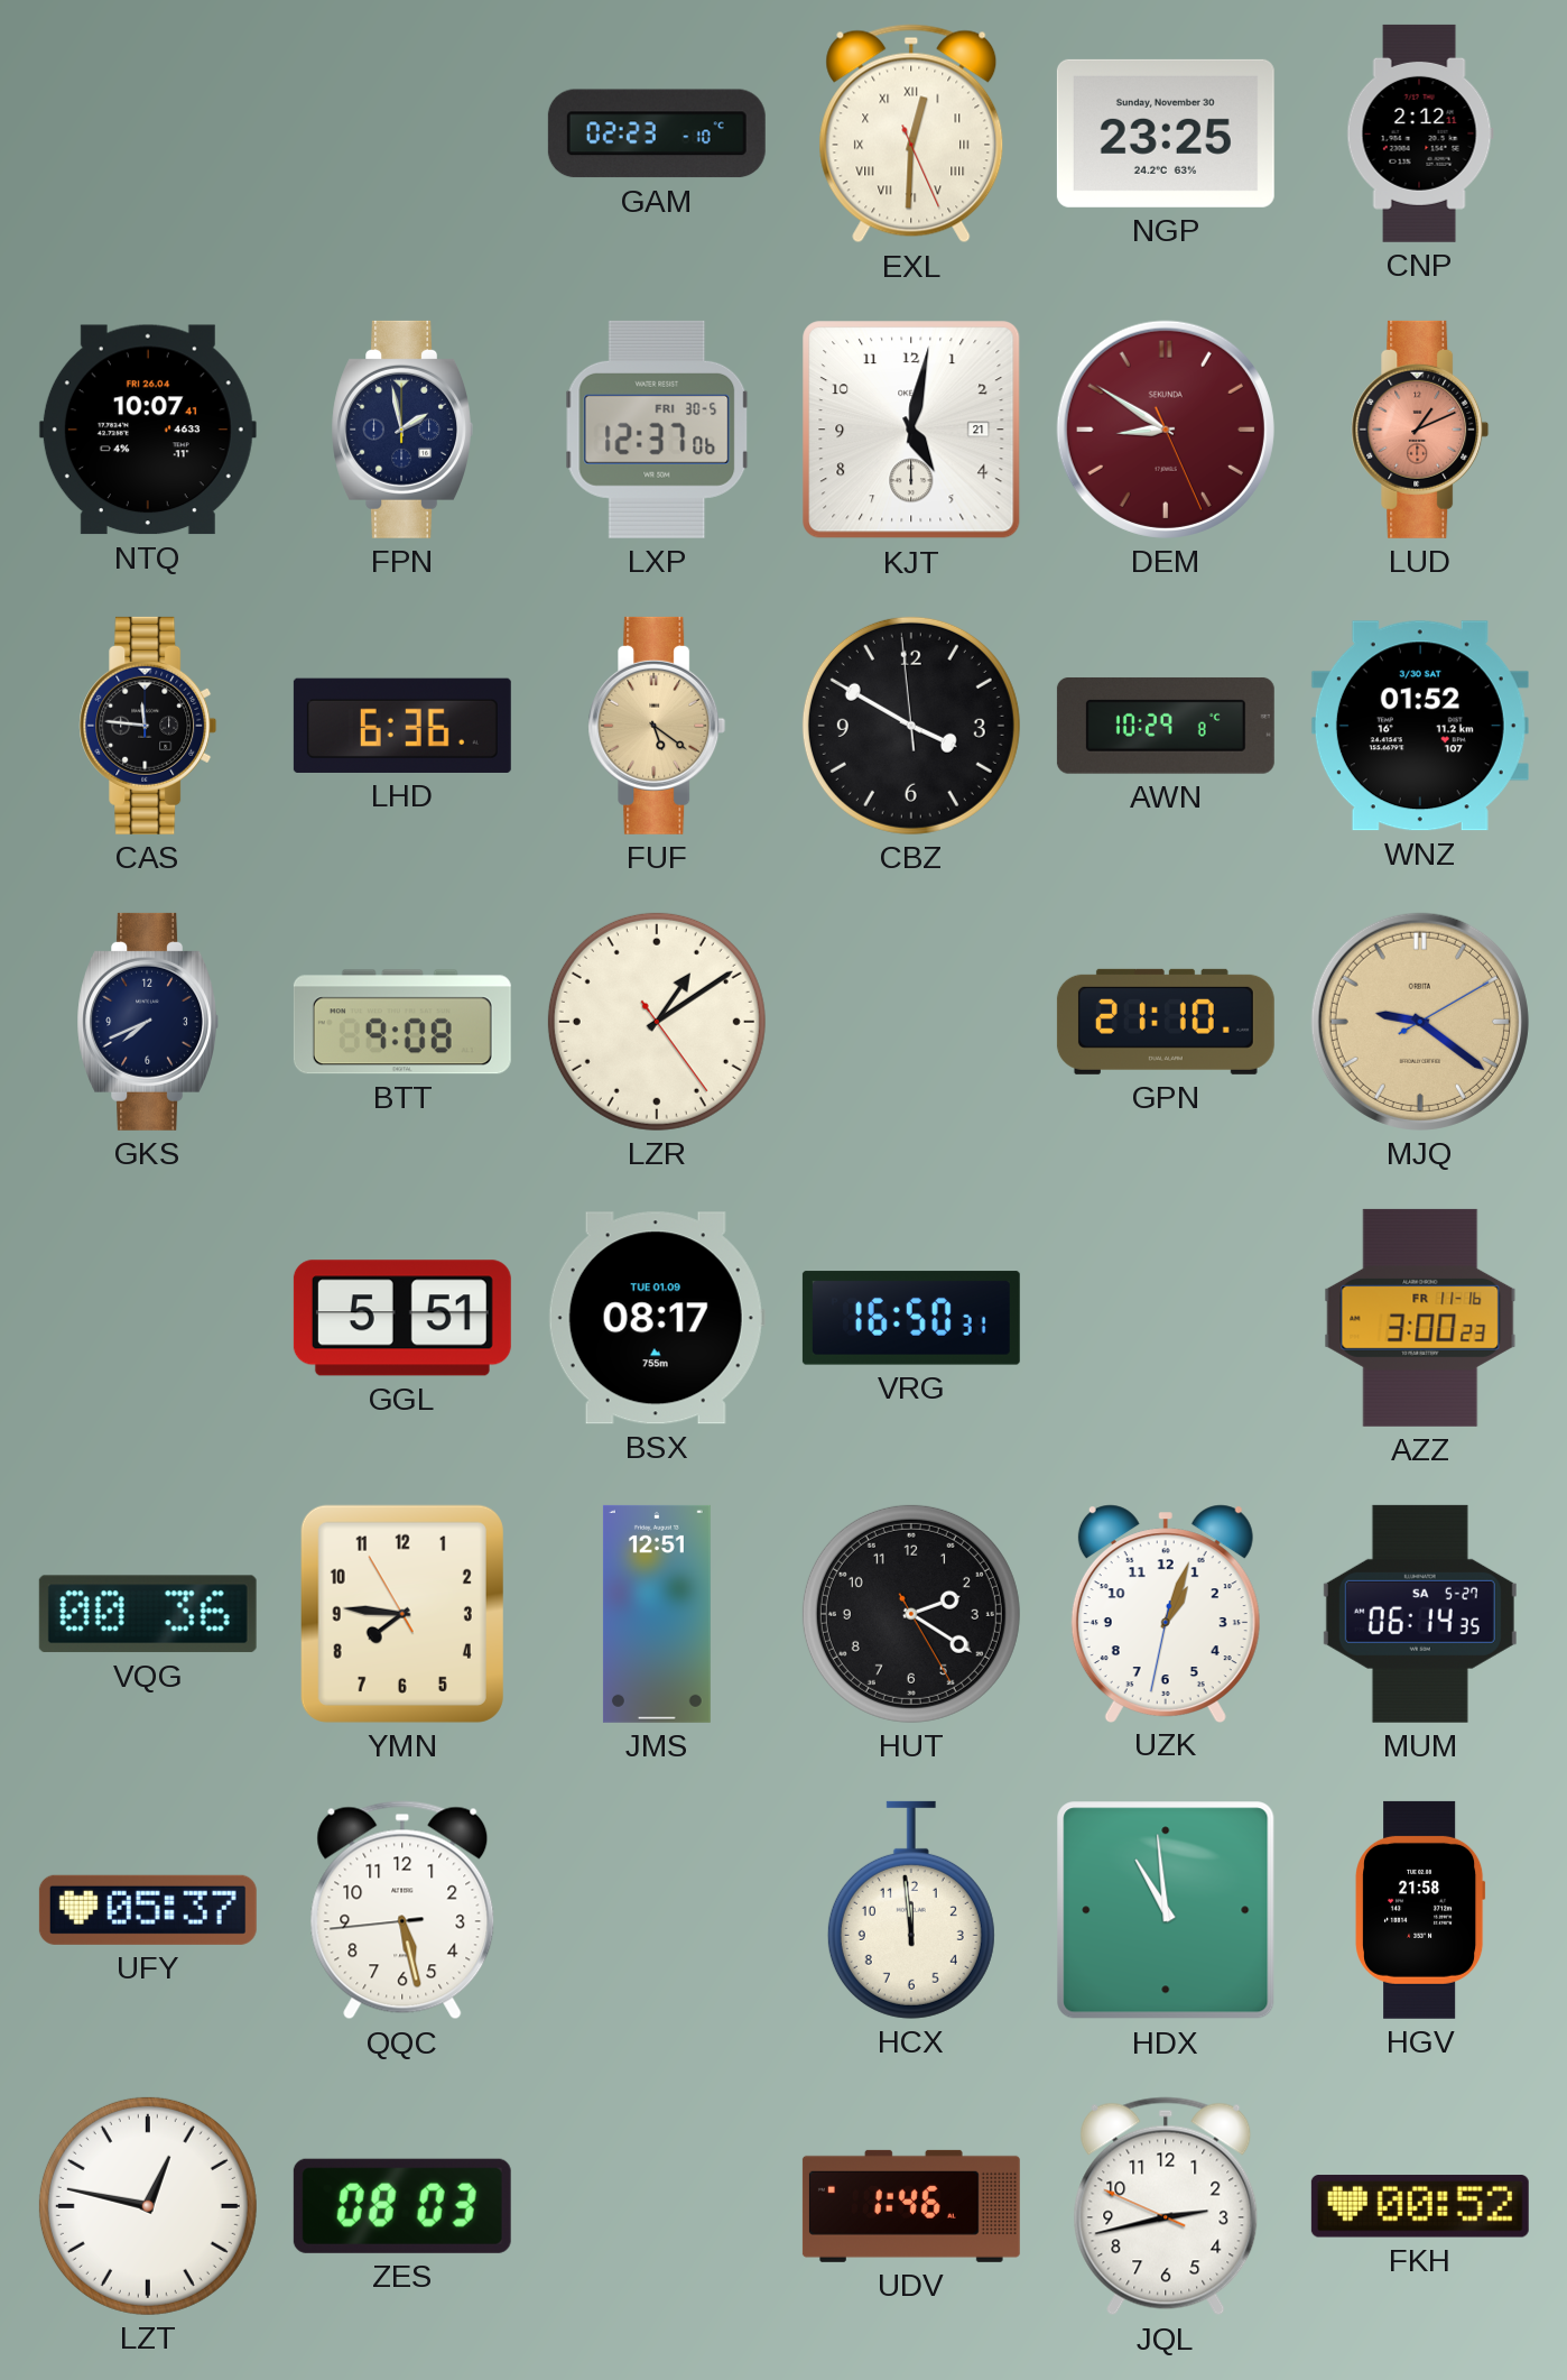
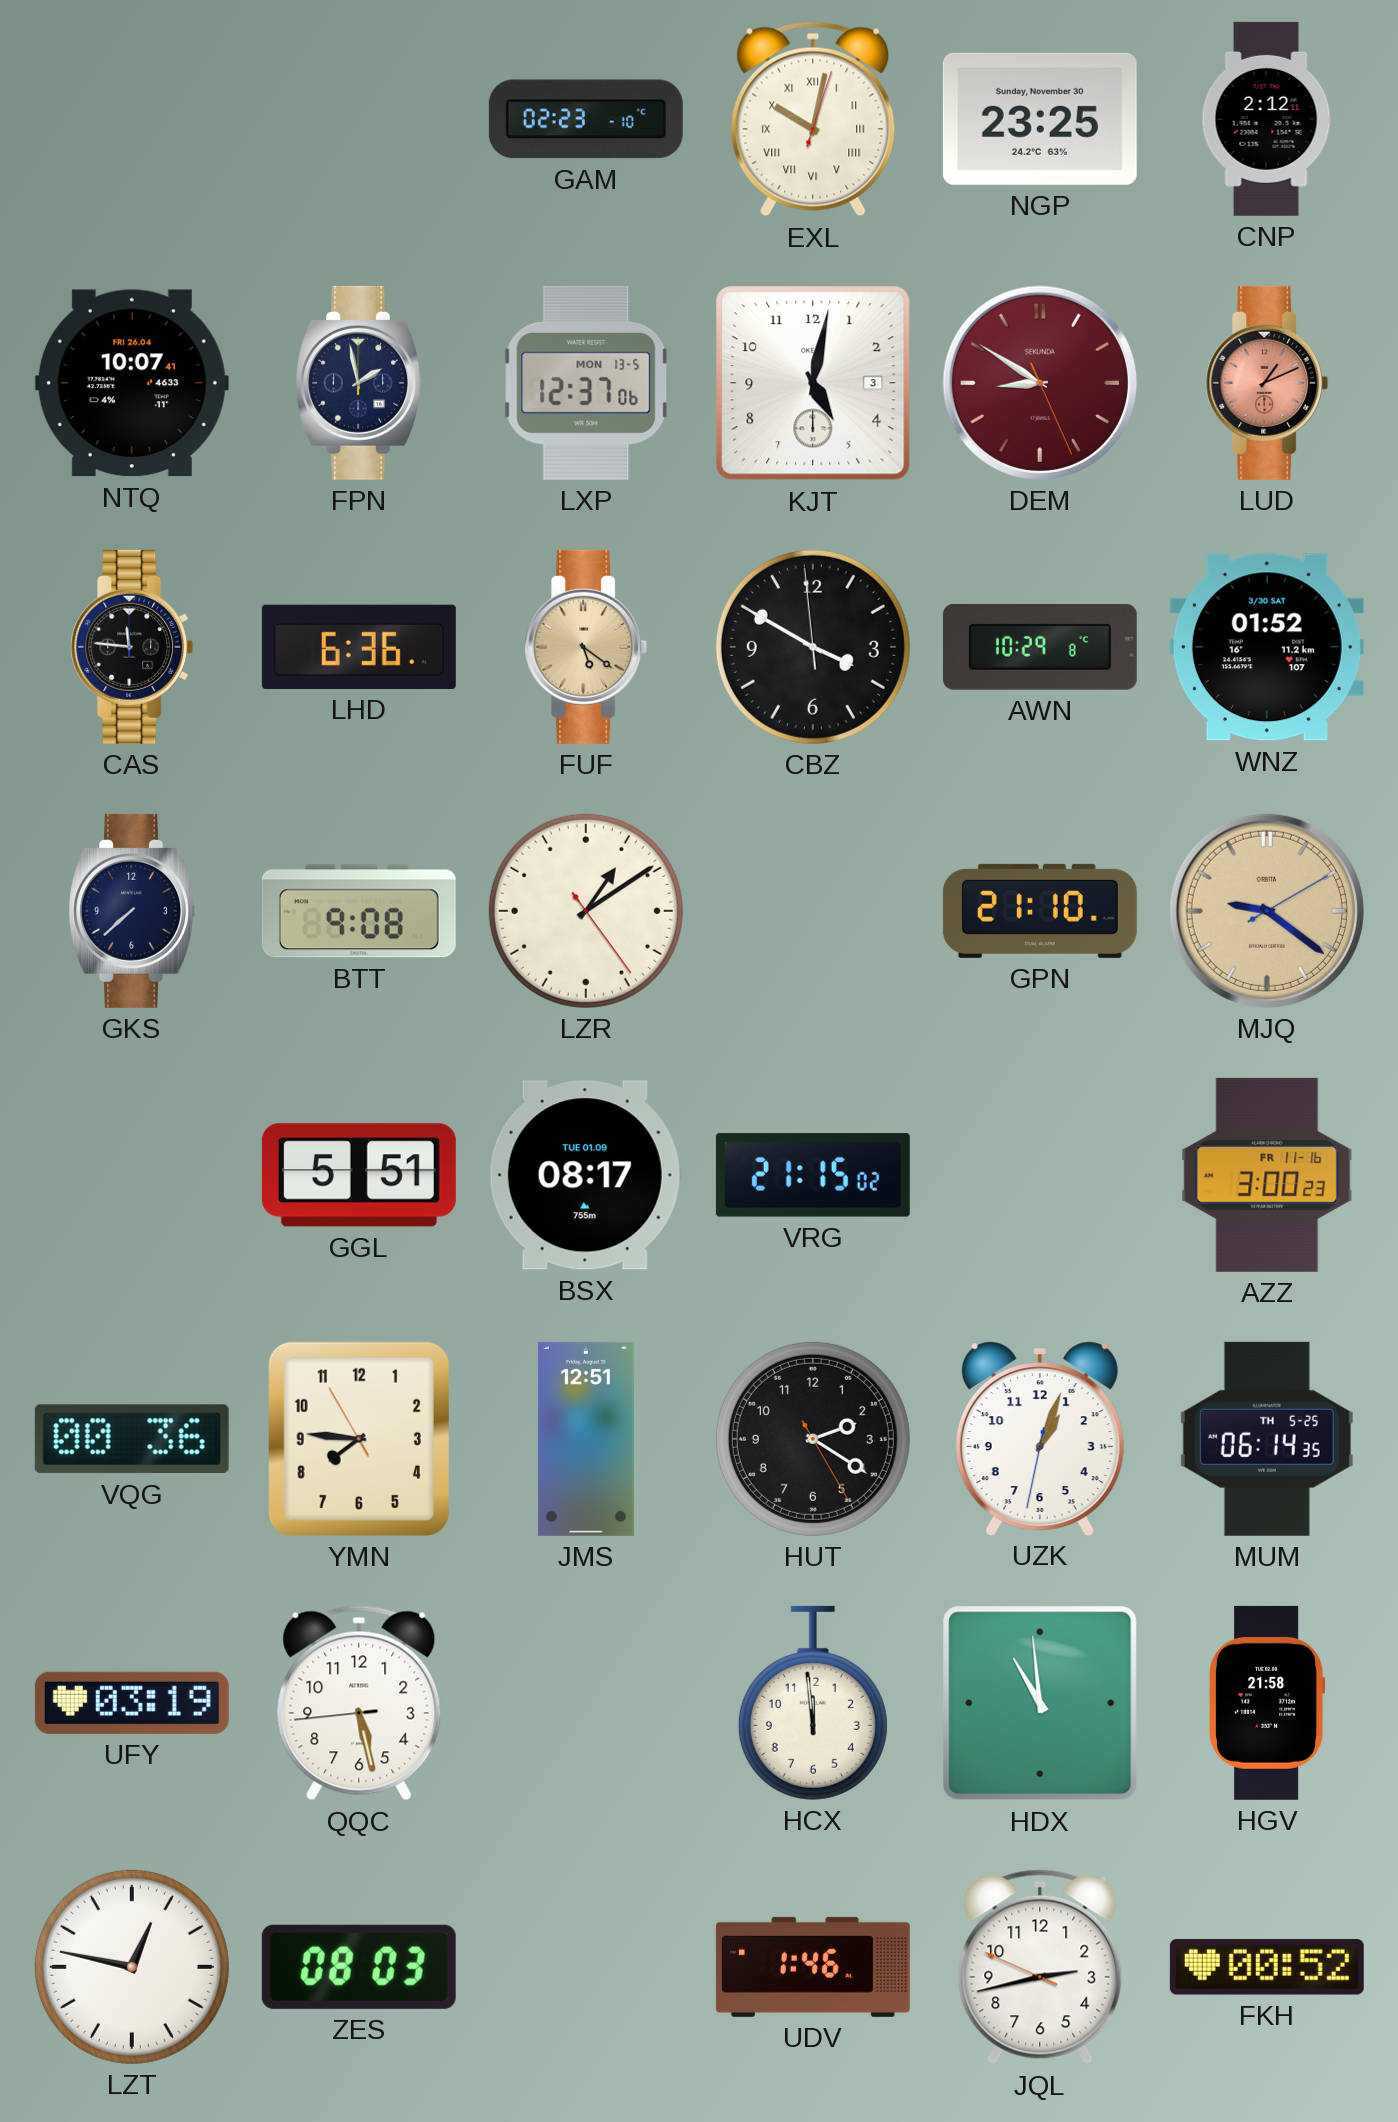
EXL: 12:30 -> 10:02
LXP date: FRI 30-5 -> MON 13-5
KJT date: 21 -> 3
GKS: 7:41 -> 7:38
VRG: 16:50 -> 21:15
MUM date: SA 5-27 -> TH 5-25
UFY: 05:37 -> 03:19
